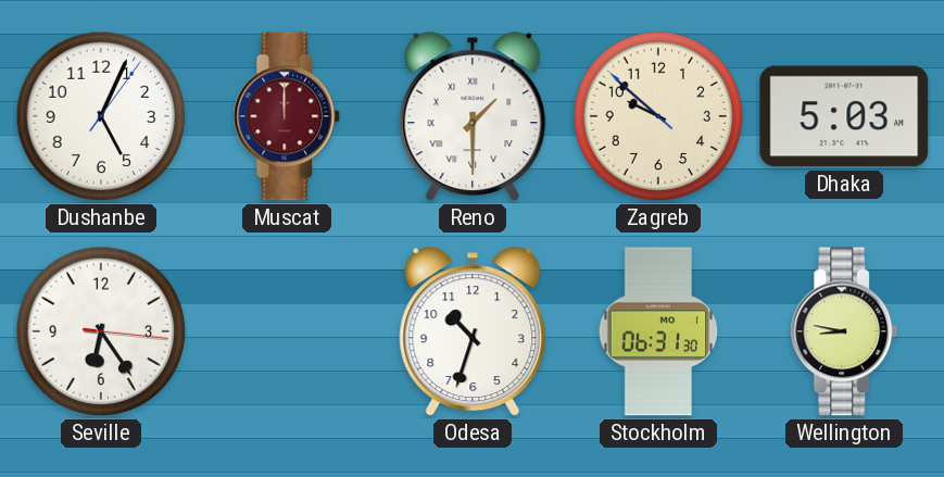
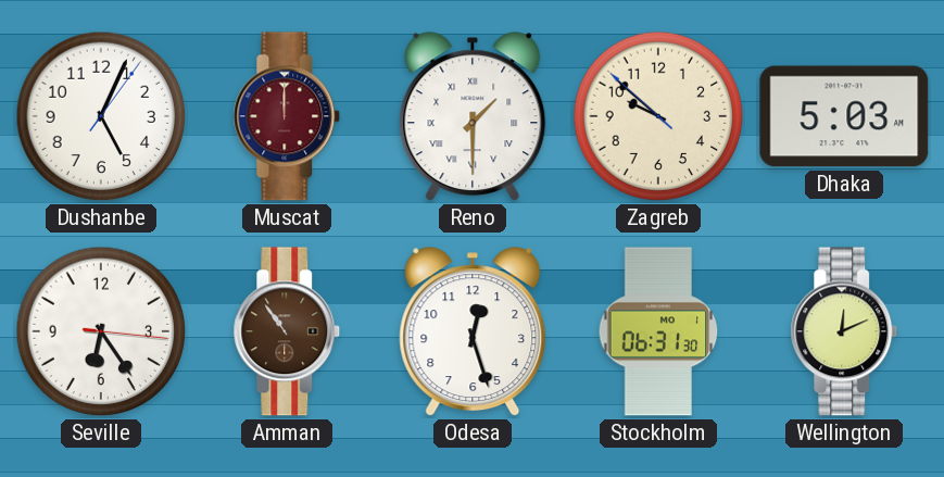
Amman: none -> 10:54
Odesa: 10:33 -> 12:27
Wellington: 8:47 -> 12:11
